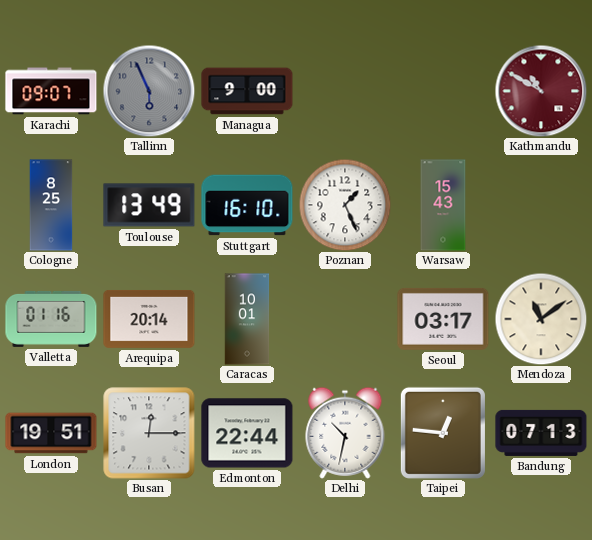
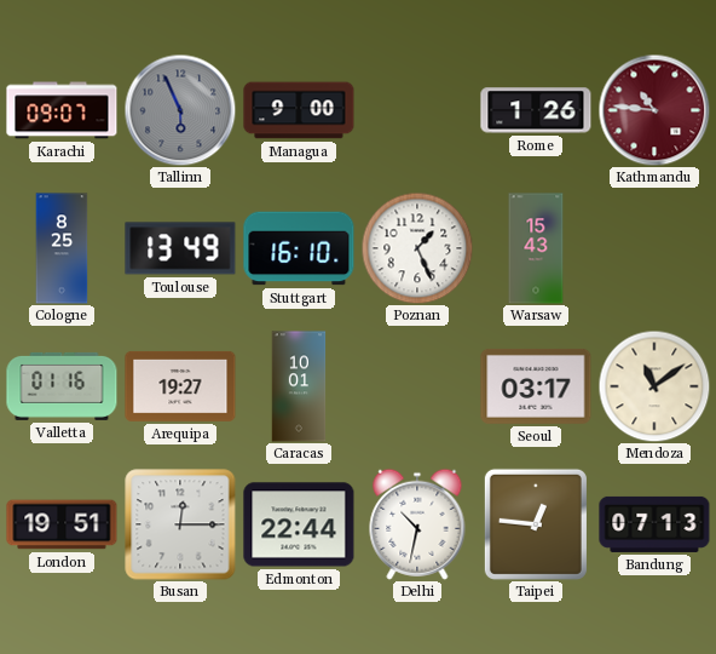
Rome: none -> 1:26
Kathmandu: 10:50 -> 10:46
Arequipa: 20:14 -> 19:27
